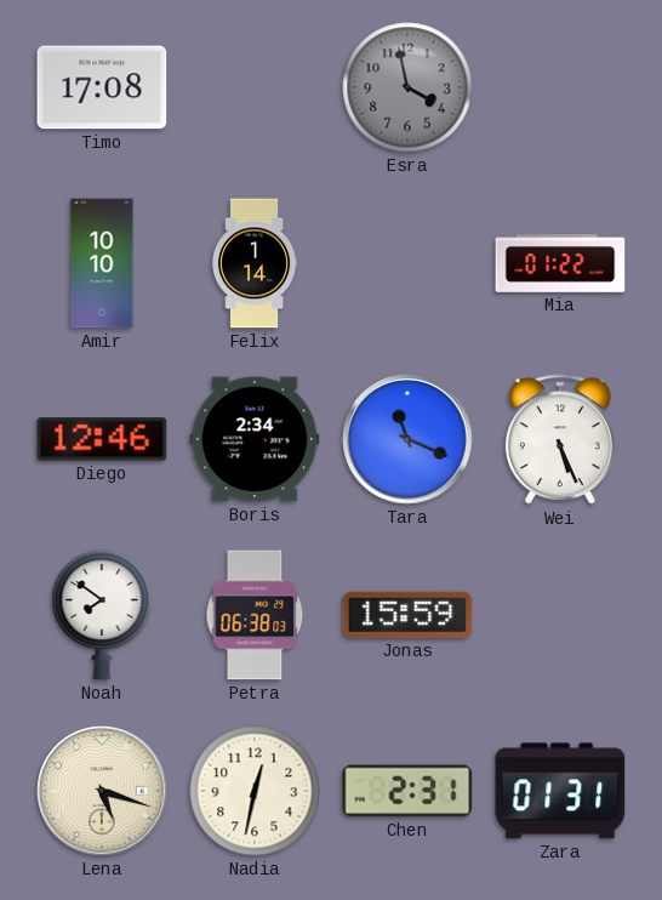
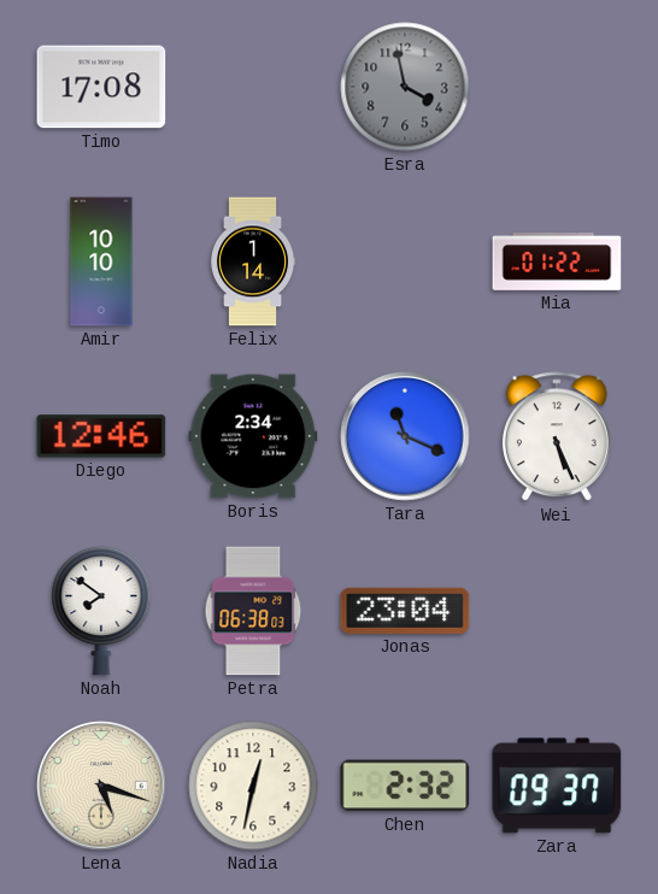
Jonas: 15:59 -> 23:04
Chen: 2:31 -> 2:32
Zara: 01:31 -> 09:37
